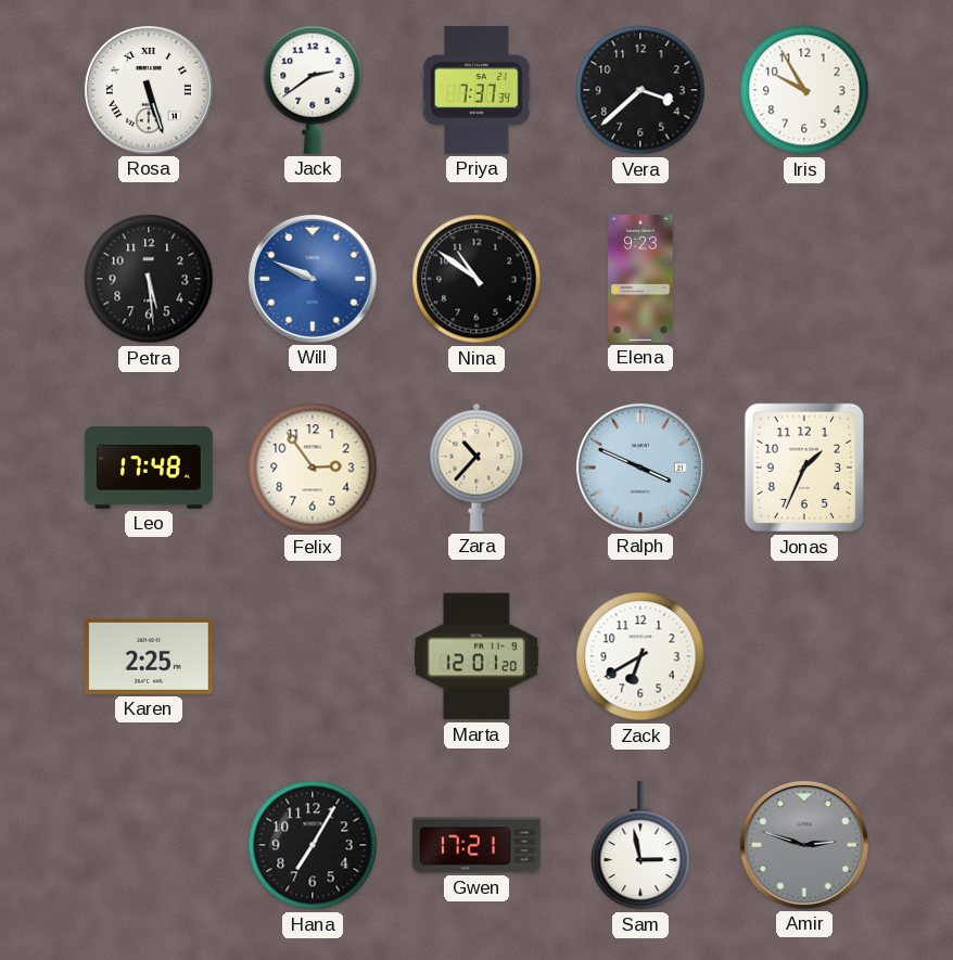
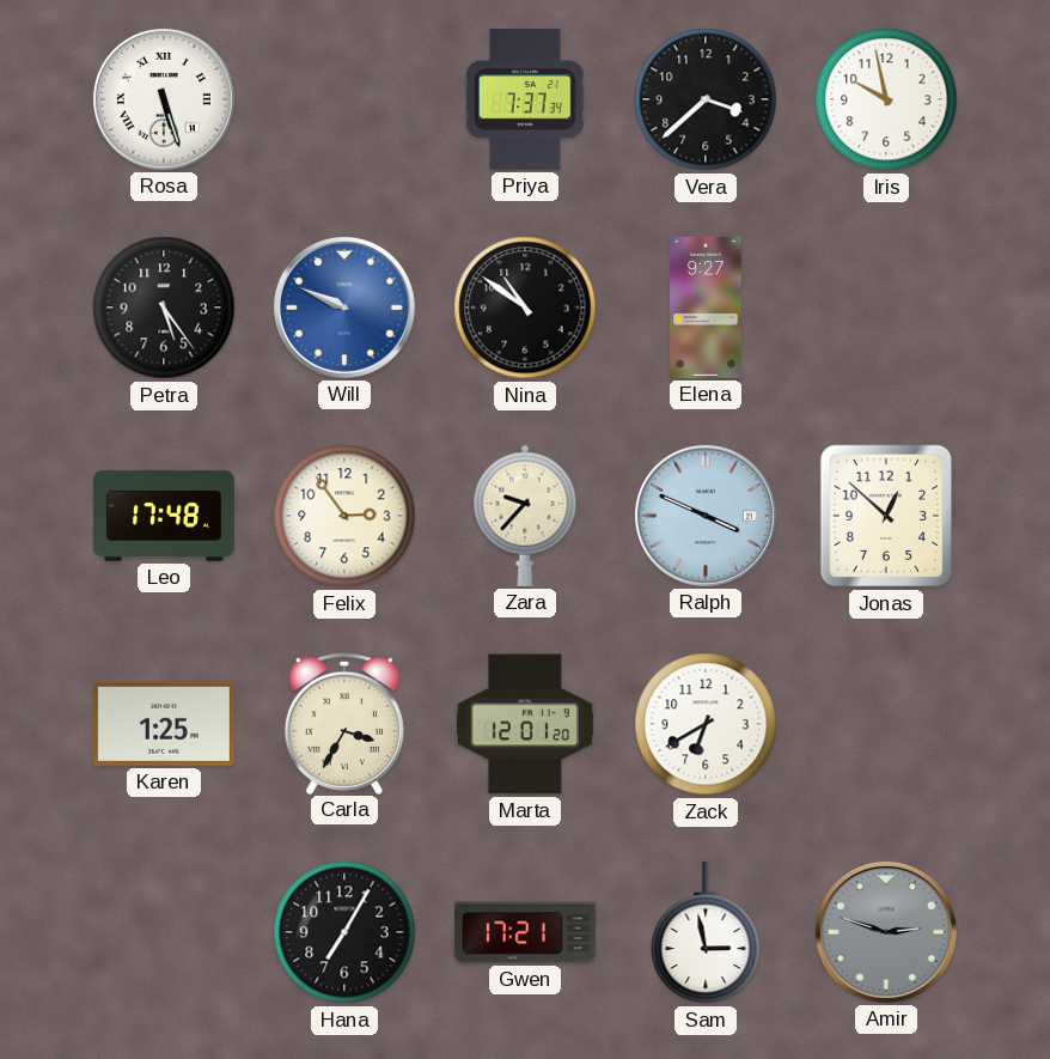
Jack: 2:39 -> none
Iris: 9:55 -> 9:58
Petra: 5:29 -> 5:24
Elena: 9:23 -> 9:27
Zara: 10:37 -> 9:37
Jonas: 1:34 -> 12:52
Karen: 2:25 -> 1:25
Carla: none -> 3:35
